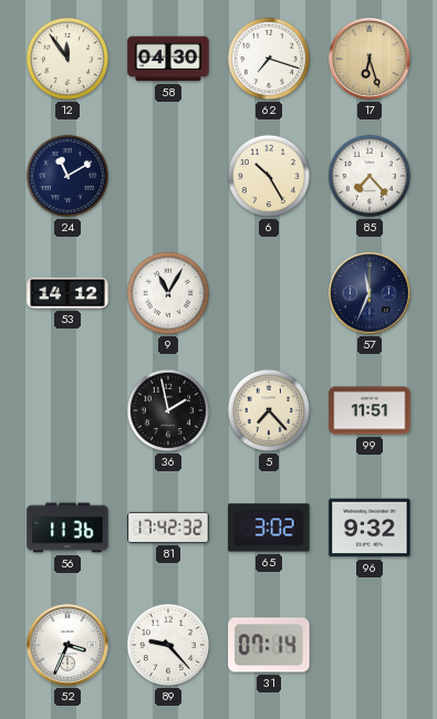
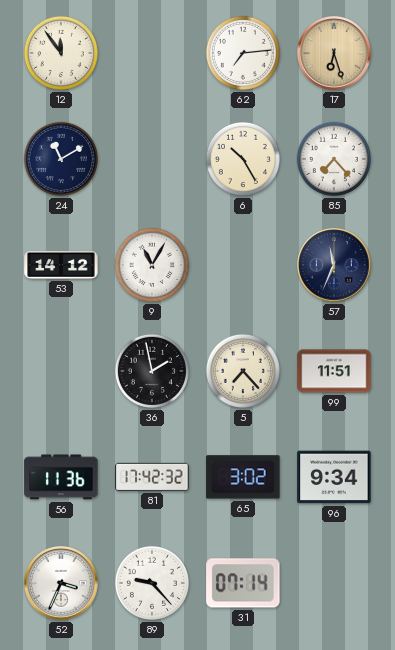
58: 04:30 -> none
62: 7:18 -> 7:14
96: 9:32 -> 9:34
